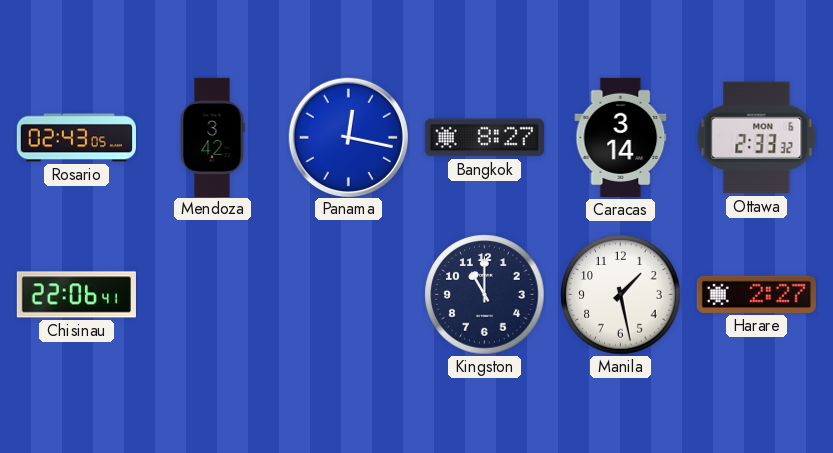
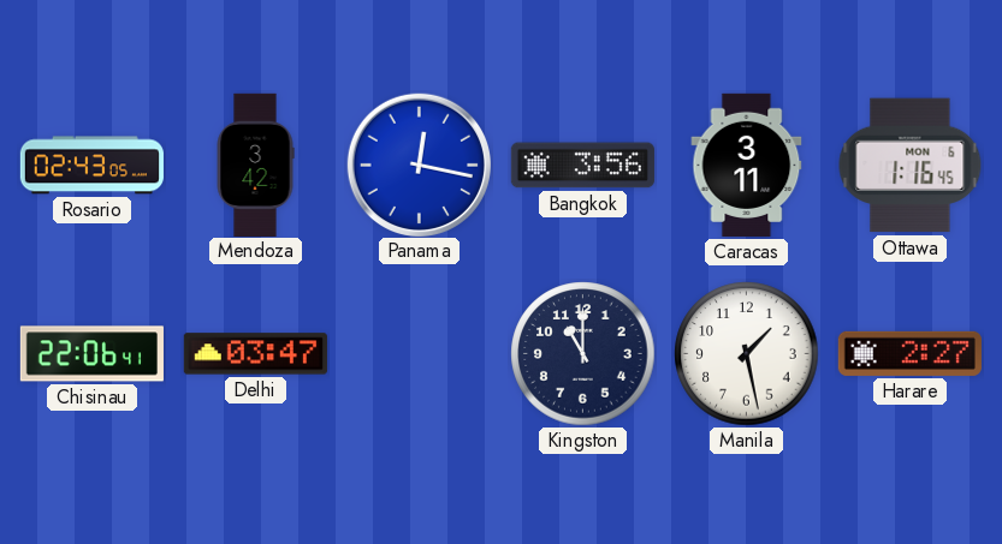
Bangkok: 8:27 -> 3:56
Caracas: 3:14 -> 3:11
Ottawa: 2:33 -> 1:16
Delhi: none -> 03:47
